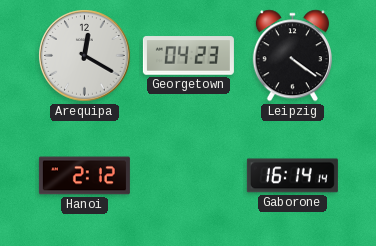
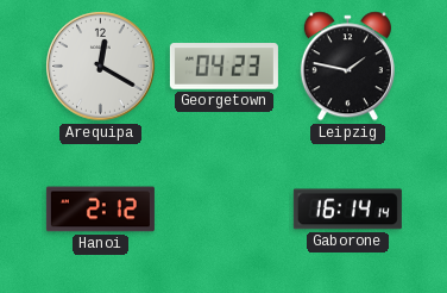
Leipzig: 4:21 -> 1:47
